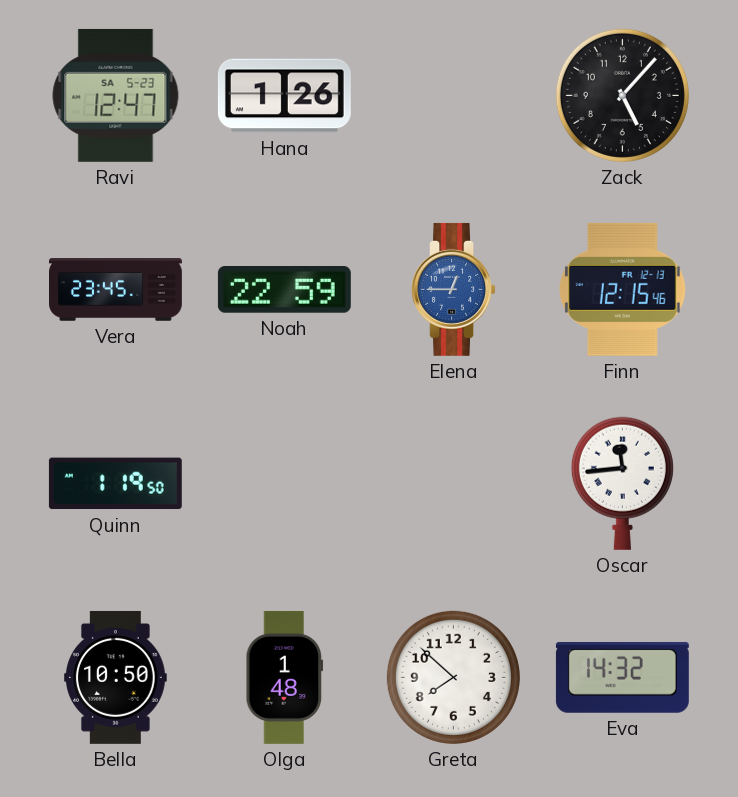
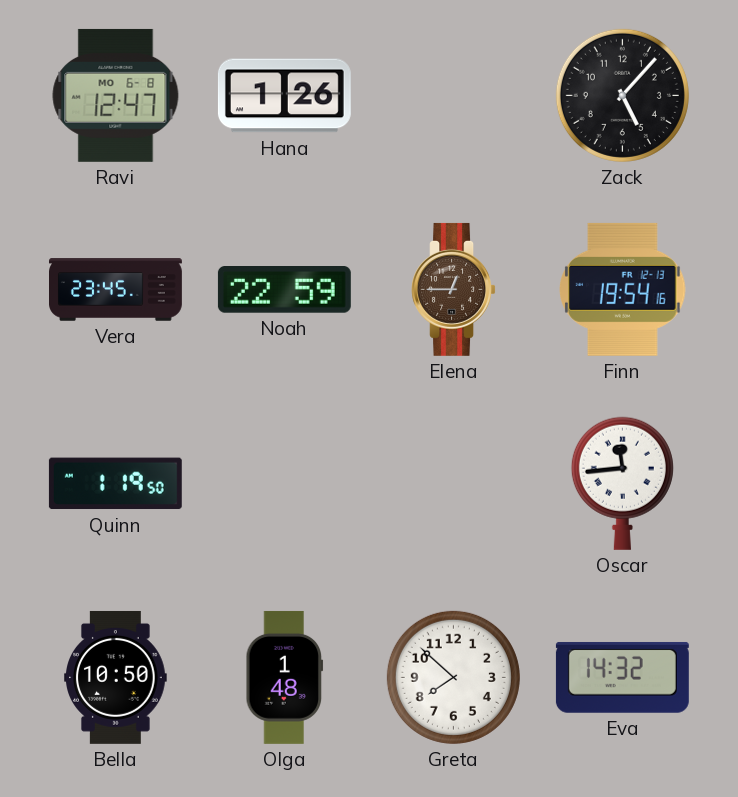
Ravi date: SA 5-23 -> MO 6-8
Elena dial: blue -> brown
Finn: 12:15 -> 19:54
